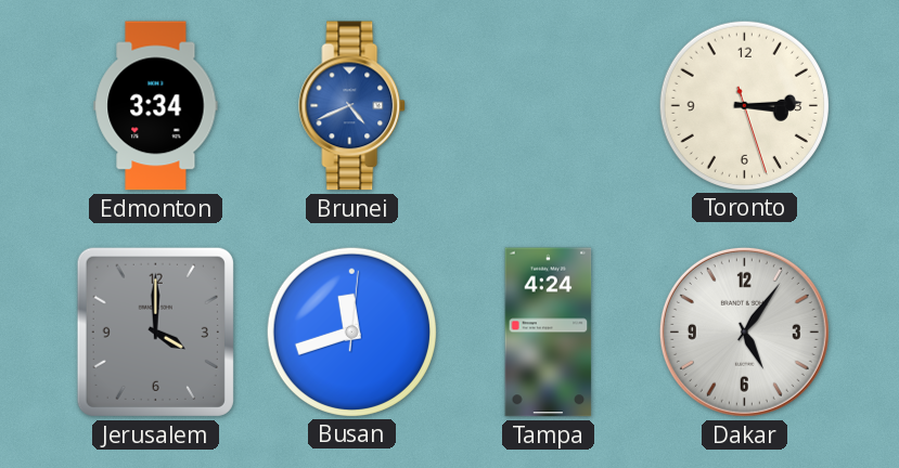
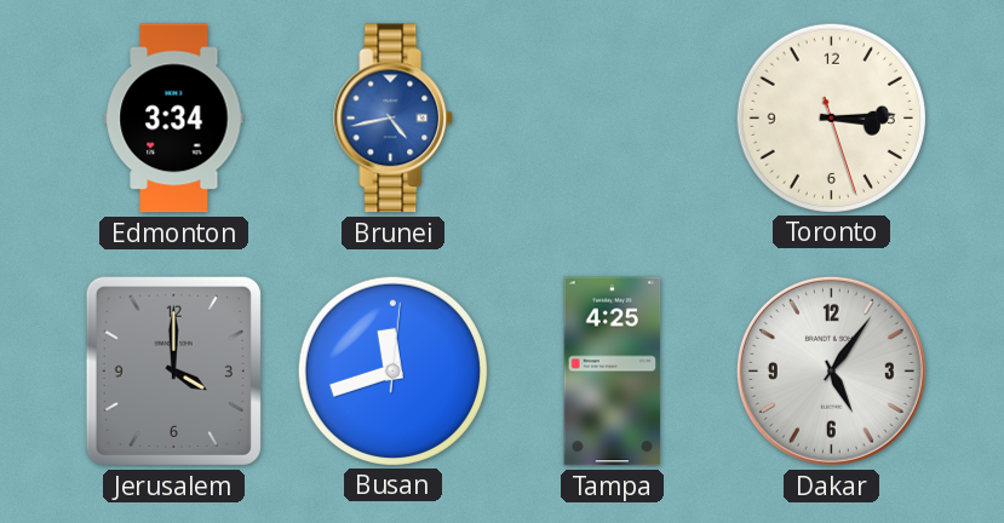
Brunei: 4:41 -> 4:43
Tampa: 4:24 -> 4:25
